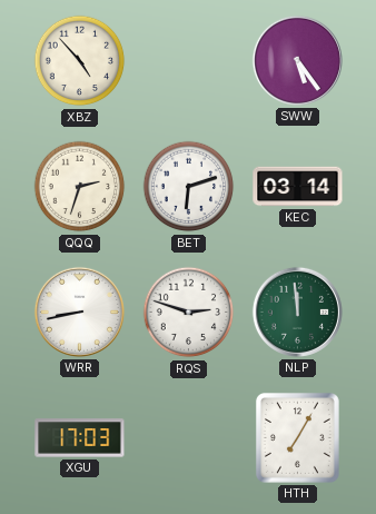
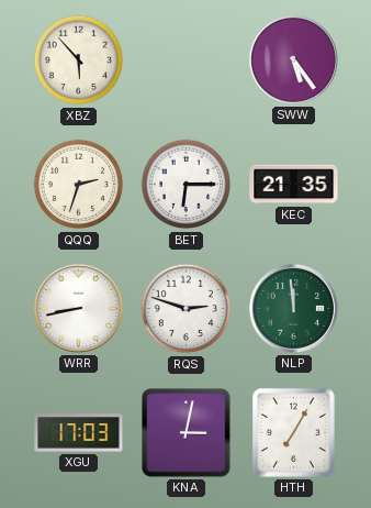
XBZ: 4:53 -> 5:53
BET: 6:12 -> 6:15
KEC: 03:14 -> 21:35
KNA: none -> 3:02
